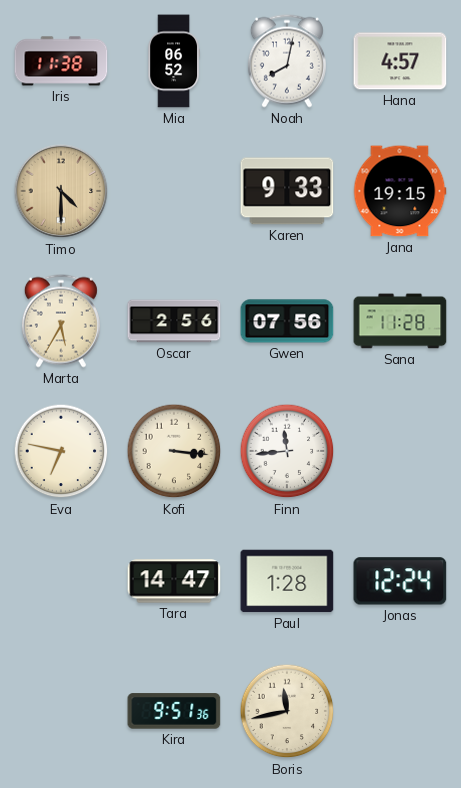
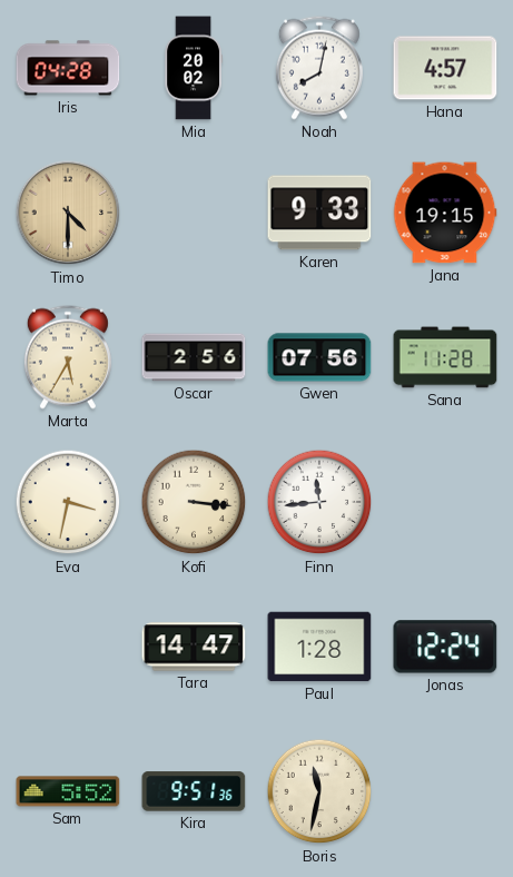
Iris: 11:38 -> 04:28
Mia: 06:52 -> 20:02
Eva: 6:47 -> 3:32
Sam: none -> 5:52
Boris: 11:43 -> 11:32
